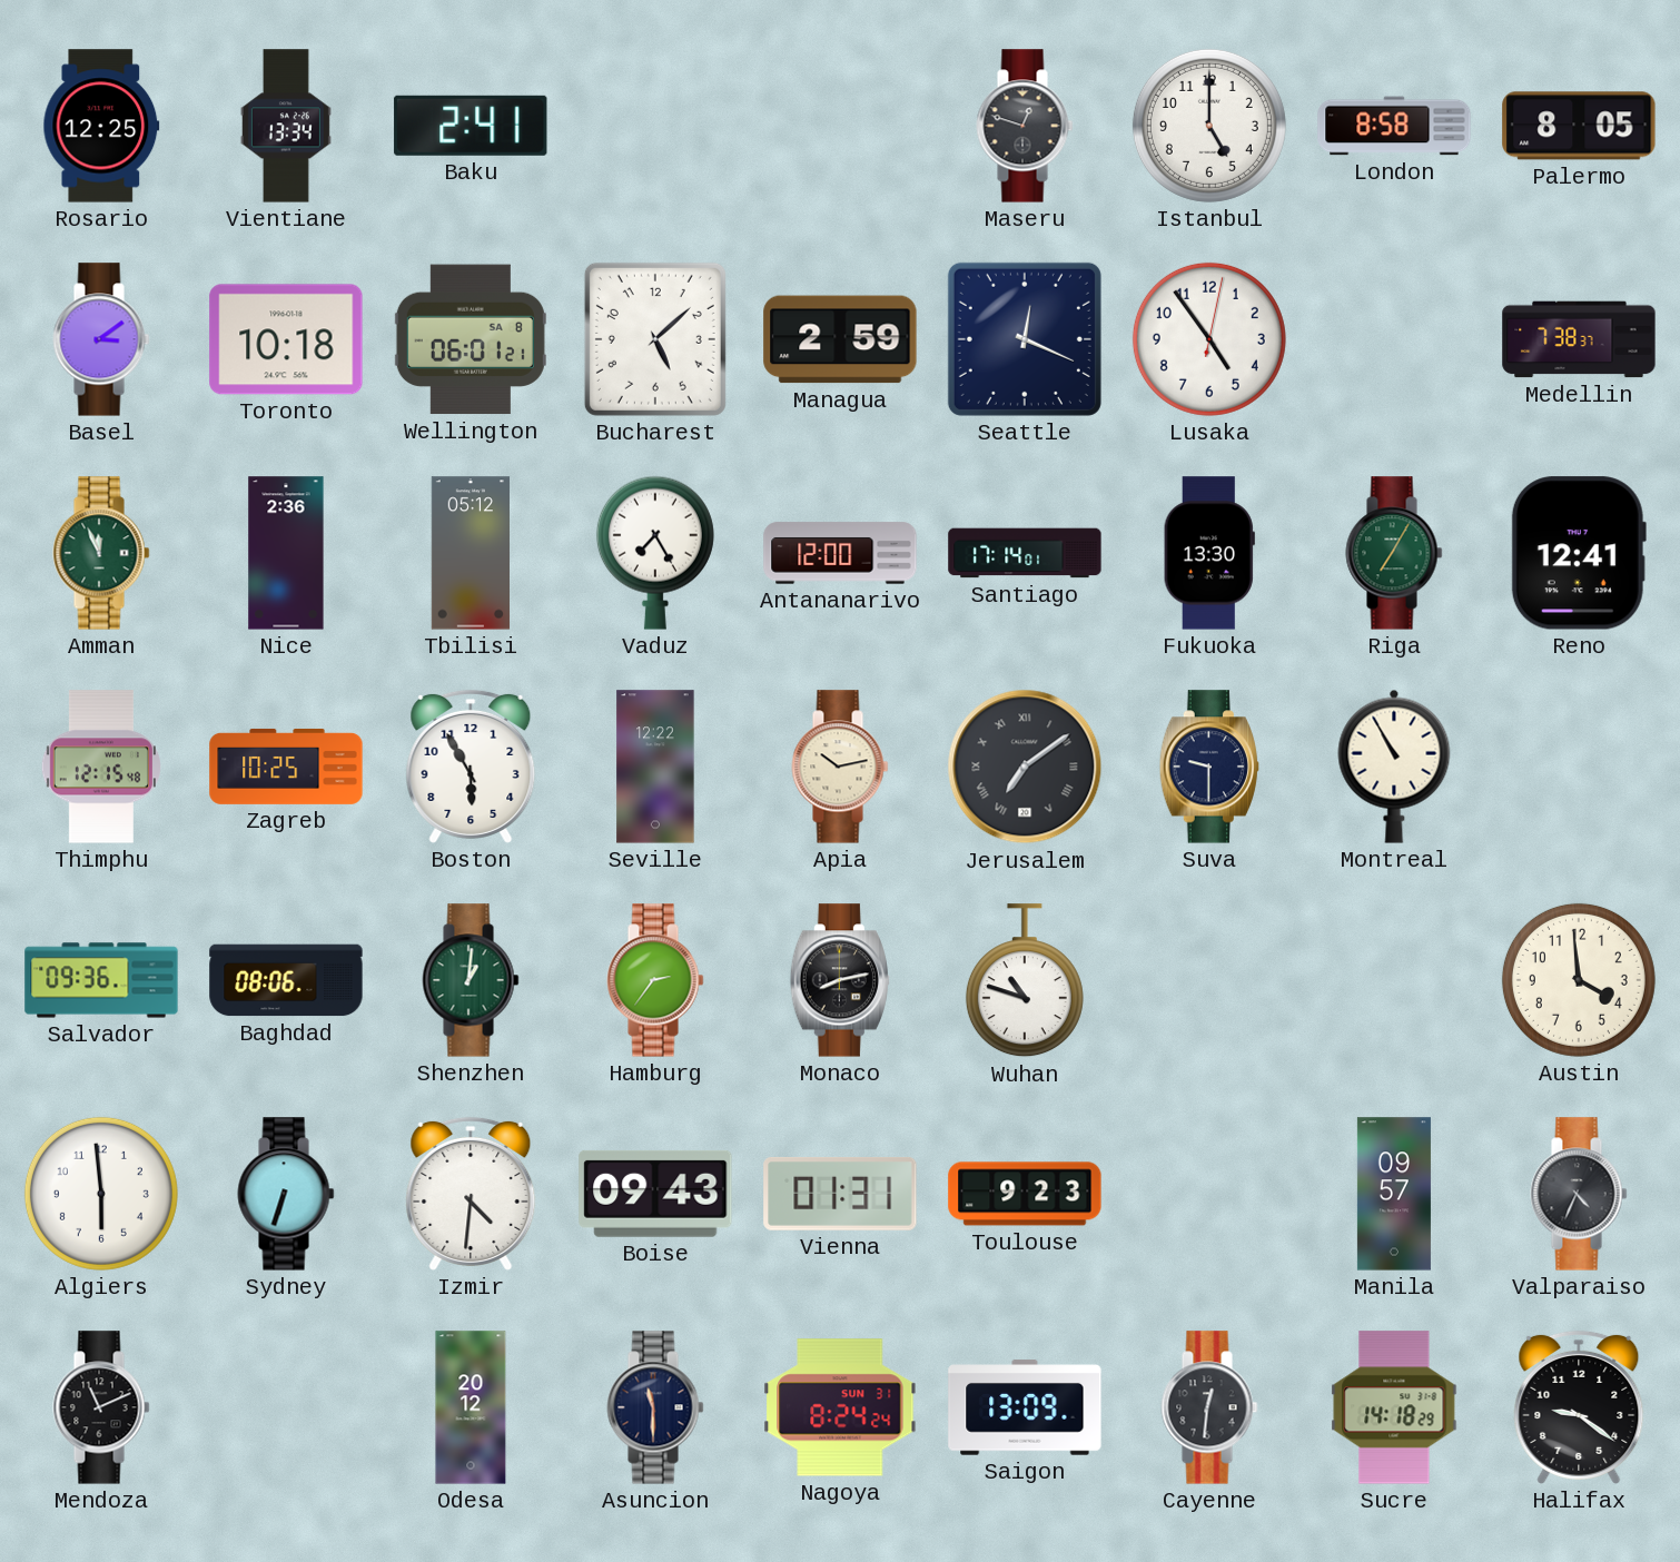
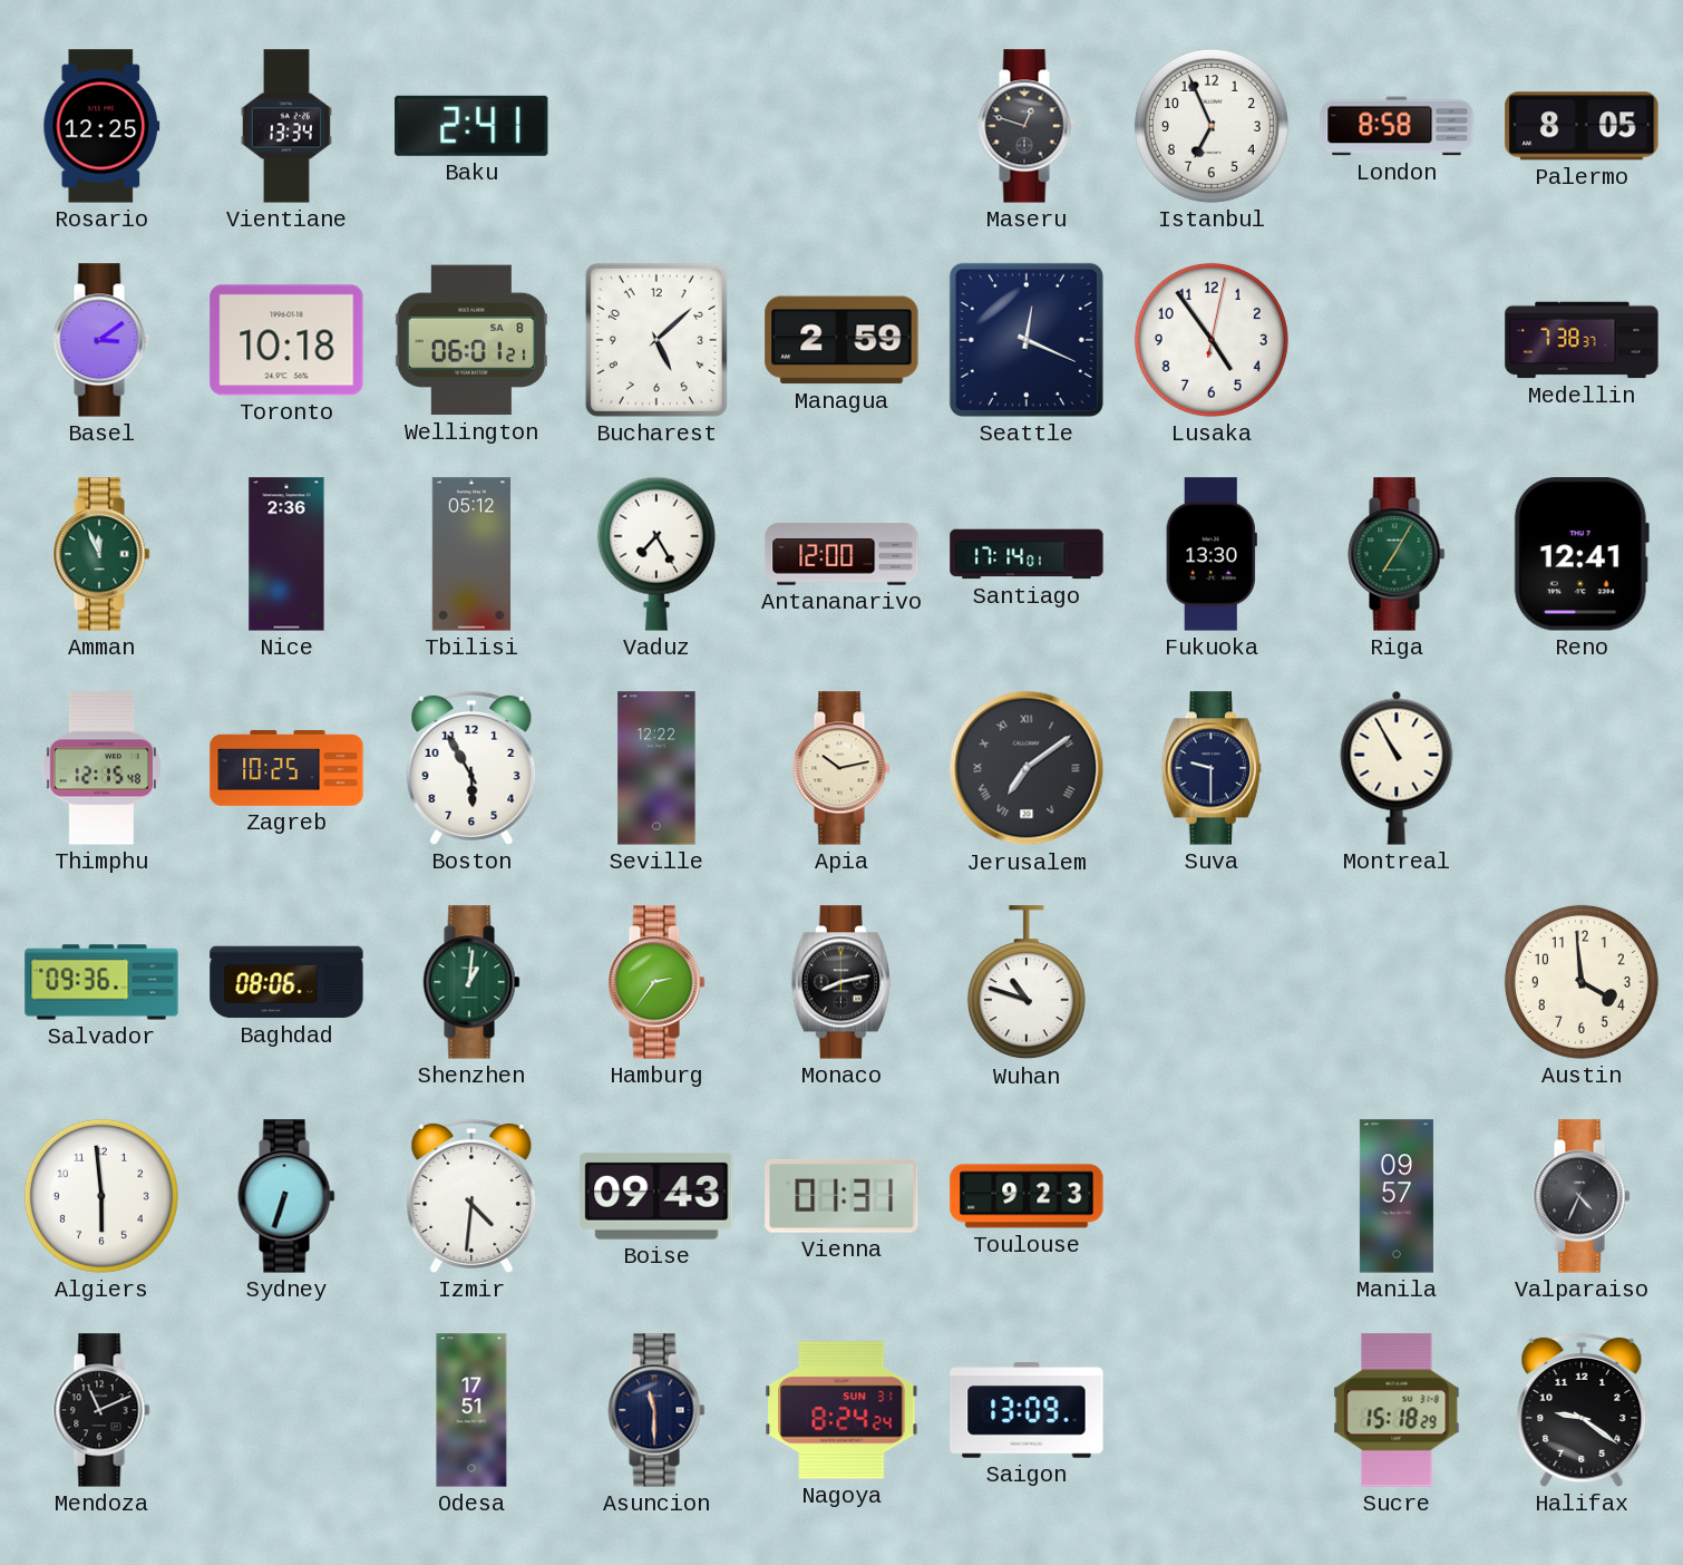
Istanbul: 5:00 -> 6:56
Odesa: 20:12 -> 17:51
Cayenne: 12:31 -> none
Sucre: 14:18 -> 15:18
